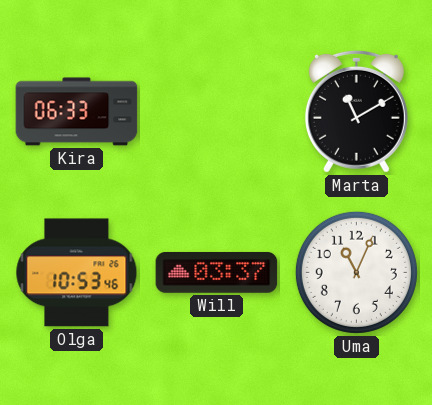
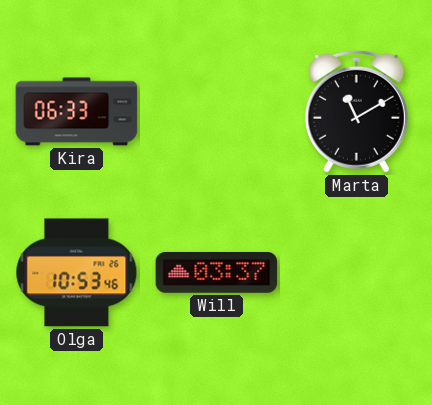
Uma: 11:04 -> none
